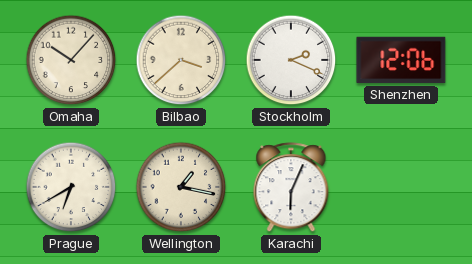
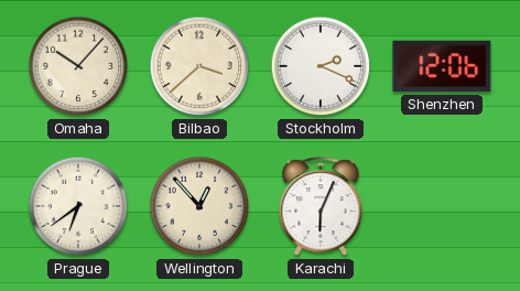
Prague: 6:40 -> 6:39
Wellington: 1:17 -> 12:53
